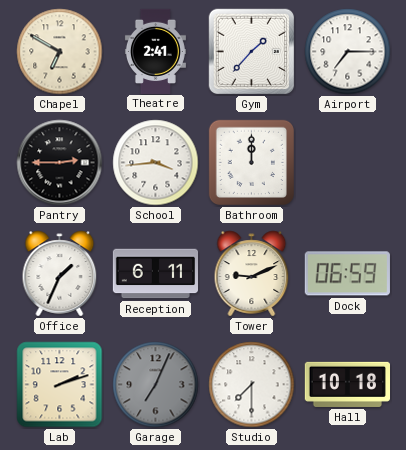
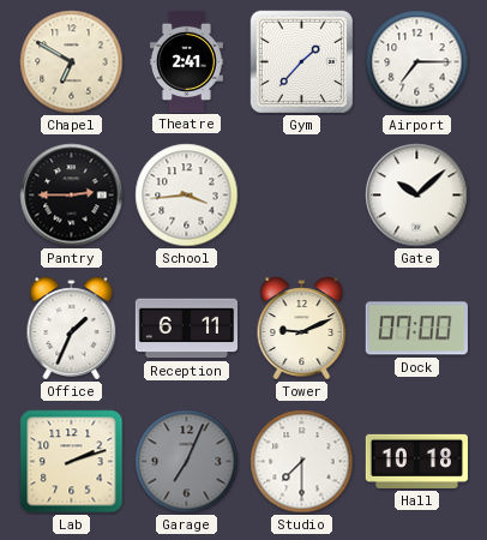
Bathroom: 12:00 -> none
Gate: none -> 10:08
Dock: 06:59 -> 07:00
